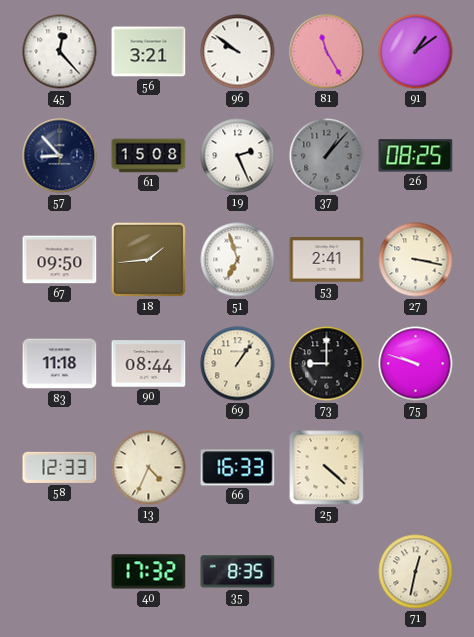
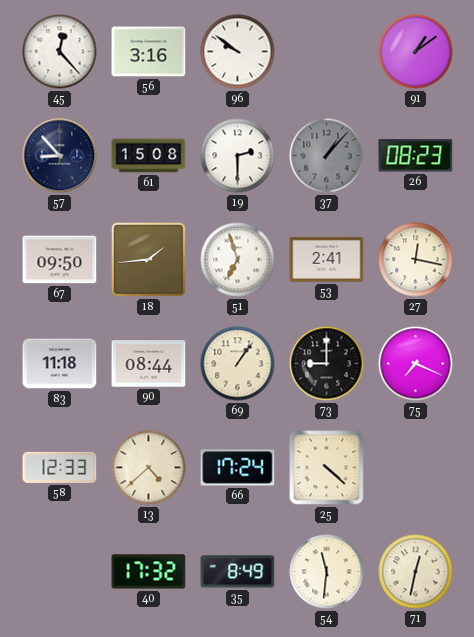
56: 3:21 -> 3:16
81: 11:25 -> none
19: 2:26 -> 2:30
26: 08:25 -> 08:23
27: 3:17 -> 12:17
75: 9:48 -> 7:19
13: 4:34 -> 4:38
66: 16:33 -> 17:24
35: 8:35 -> 8:49
54: none -> 11:31
